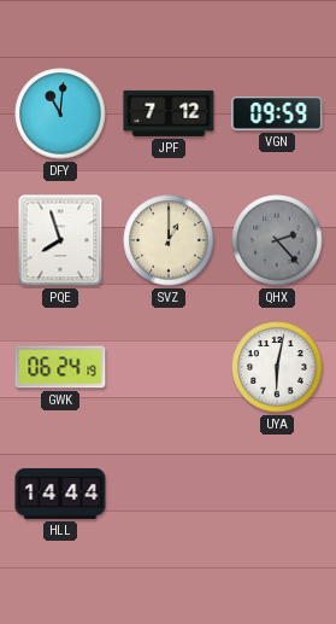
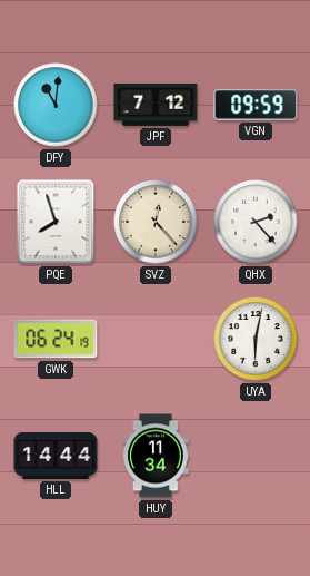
SVZ: 1:00 -> 12:23
QHX dial: grey -> white
HUY: none -> 11:34
